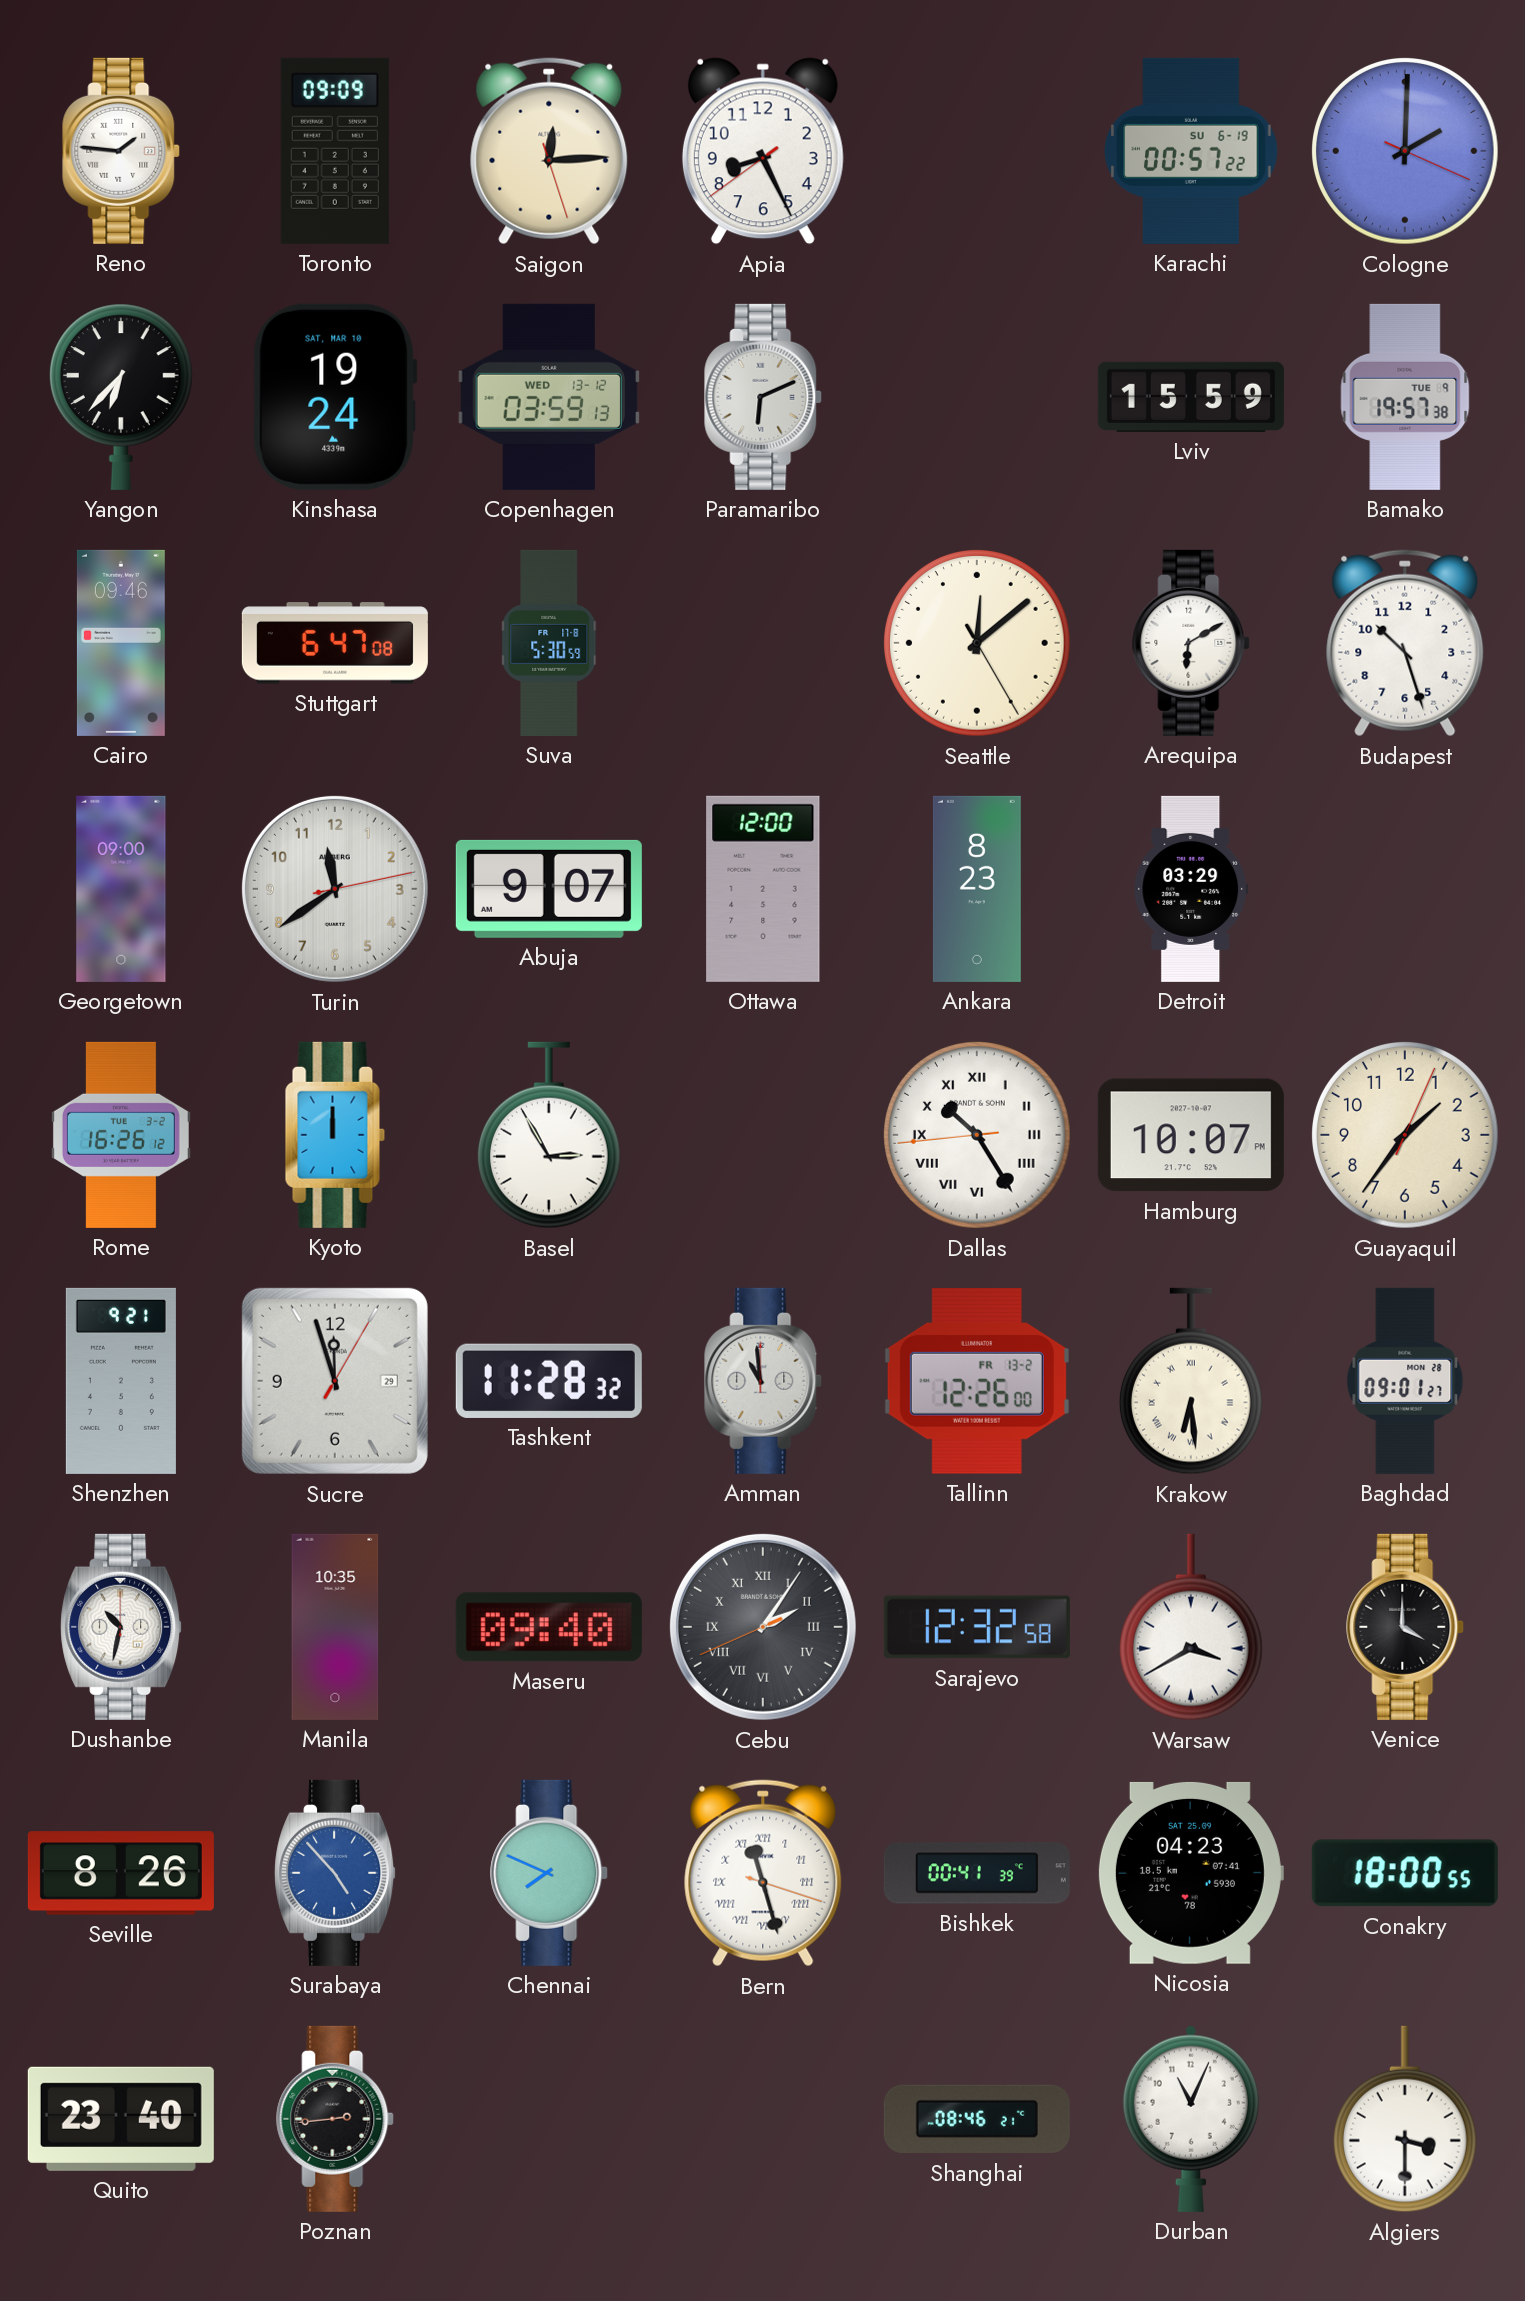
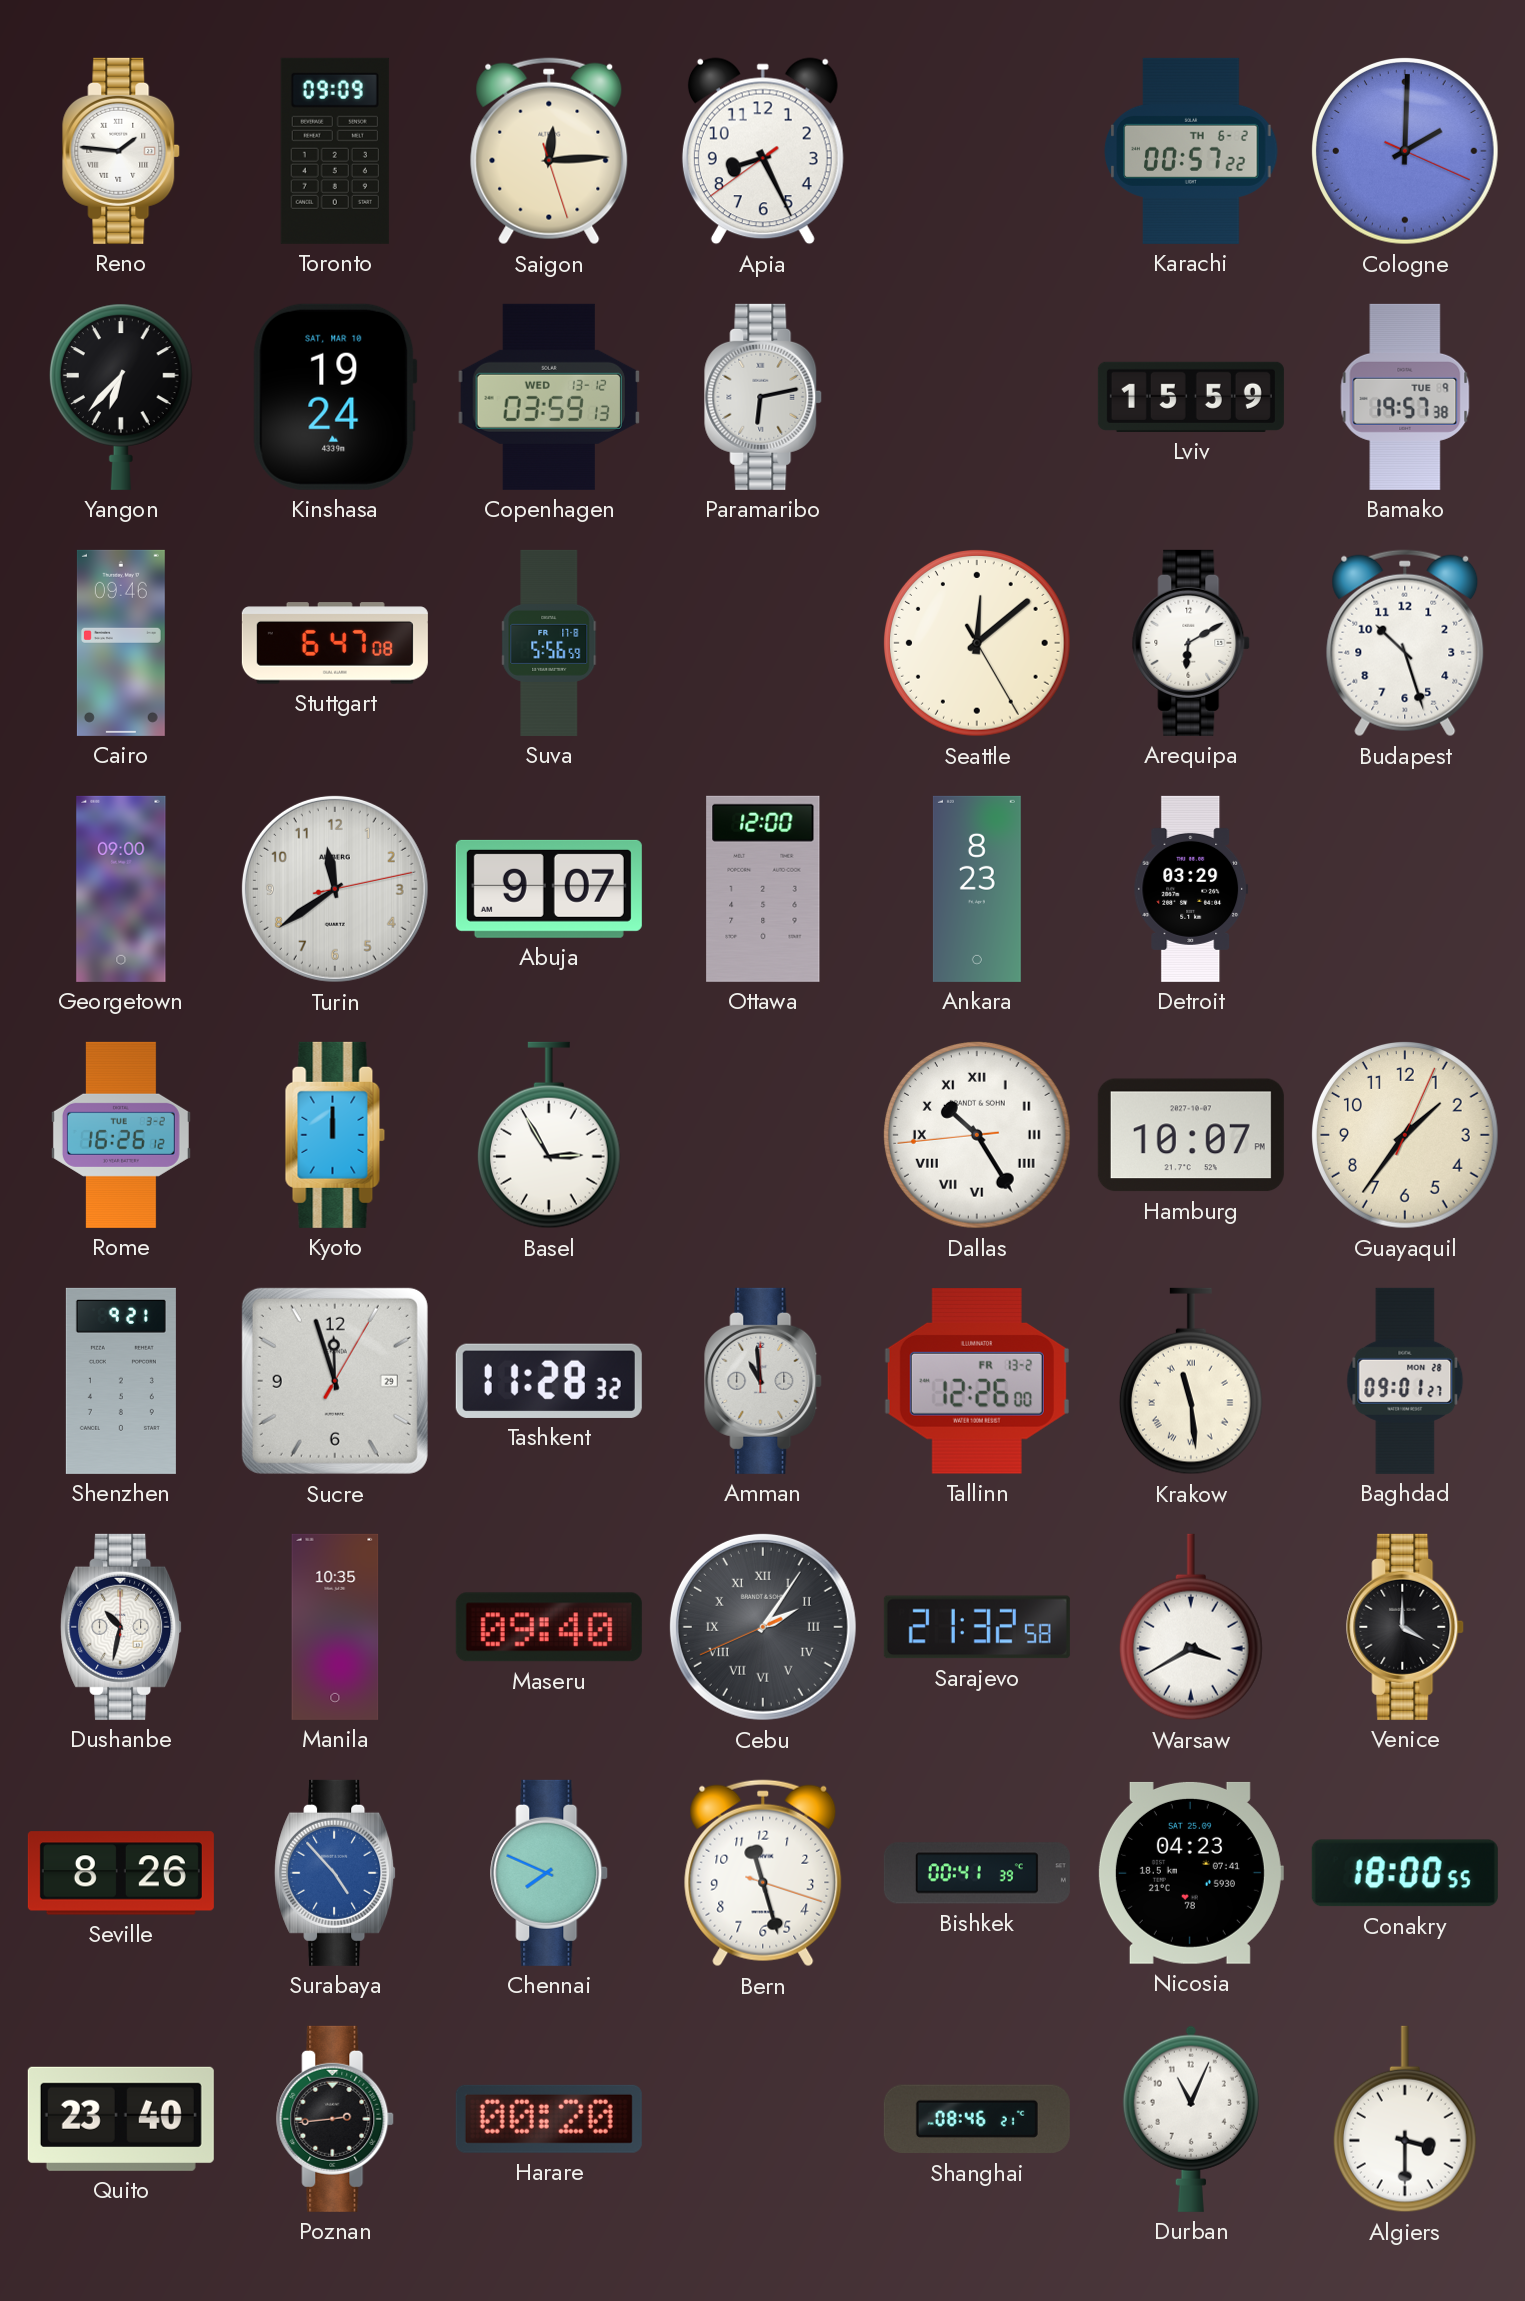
Karachi date: SU 6-19 -> TH 6-2
Paramaribo: 6:11 -> 6:13
Suva: 5:30 -> 5:56
Krakow: 6:29 -> 11:29
Sarajevo: 12:32 -> 21:32
Bern numerals: Roman -> Arabic
Harare: none -> 00:20
